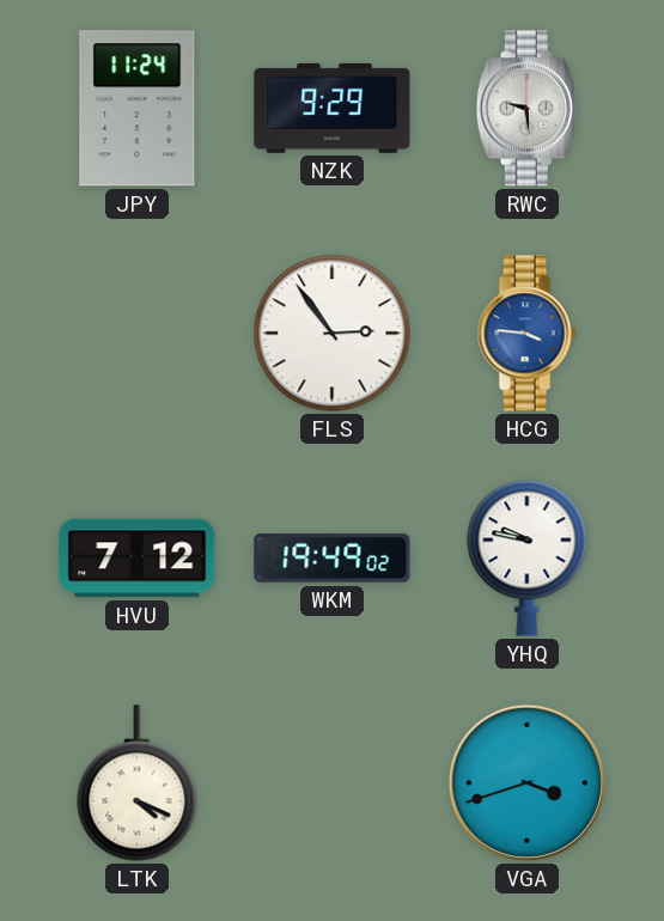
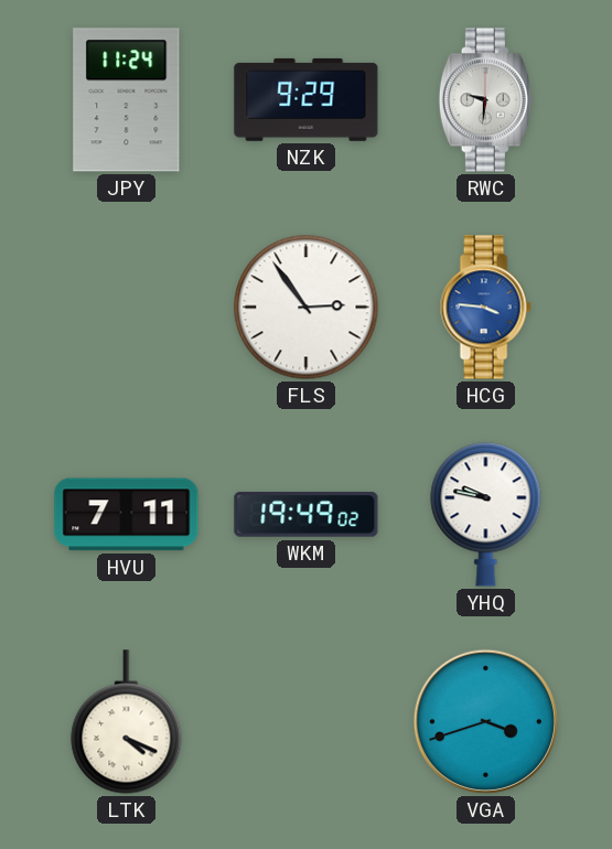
RWC: 9:29 -> 9:31
HVU: 7:12 -> 7:11
